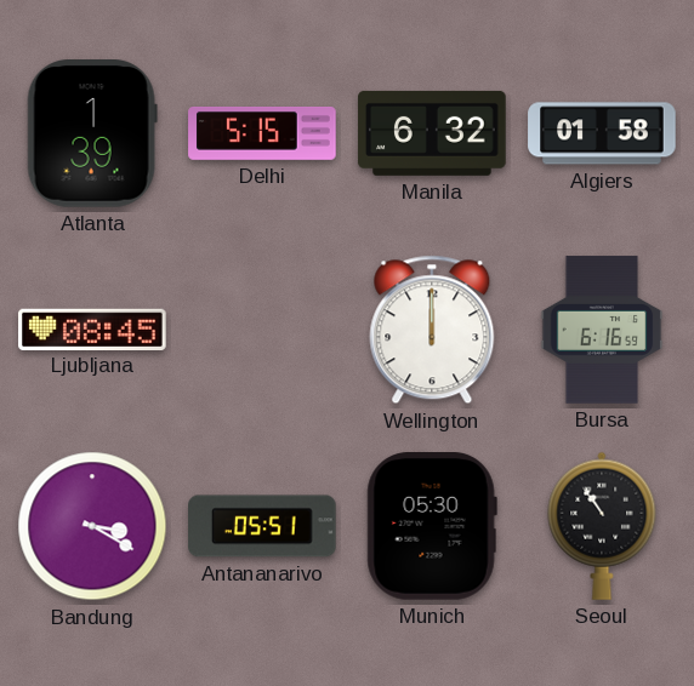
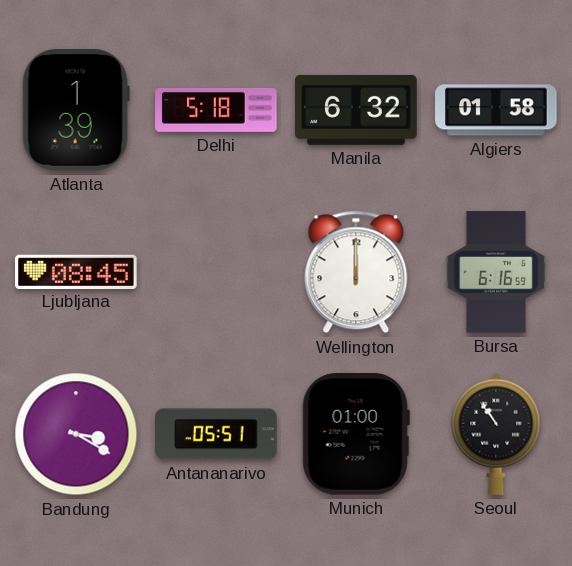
Delhi: 5:15 -> 5:18
Munich: 05:30 -> 01:00
